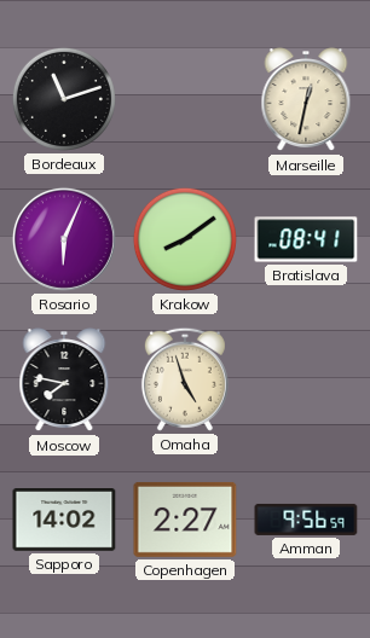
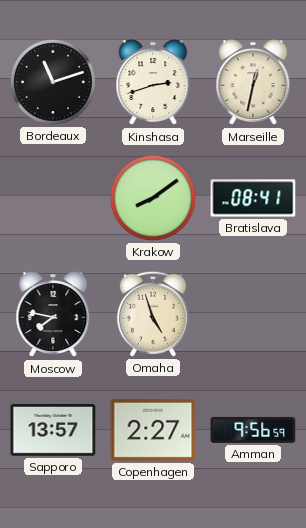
Kinshasa: none -> 2:42
Rosario: 6:04 -> none
Sapporo: 14:02 -> 13:57
